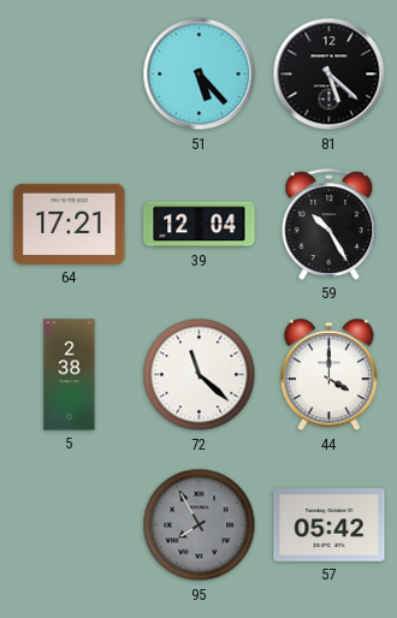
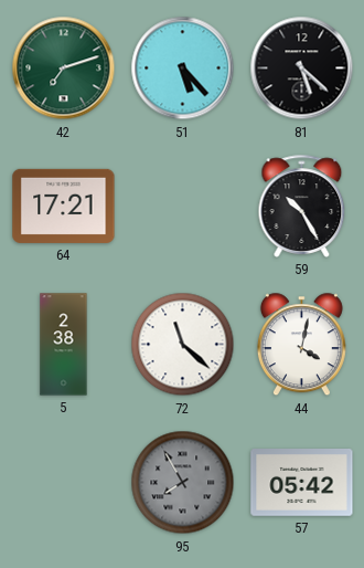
42: none -> 7:12
39: 12:04 -> none
44: 4:00 -> 4:02
